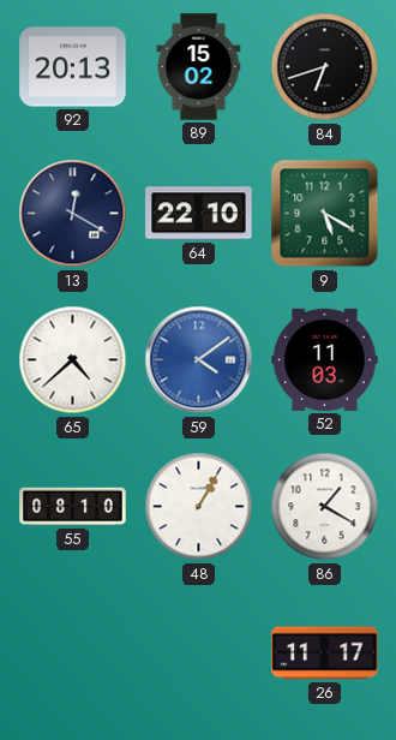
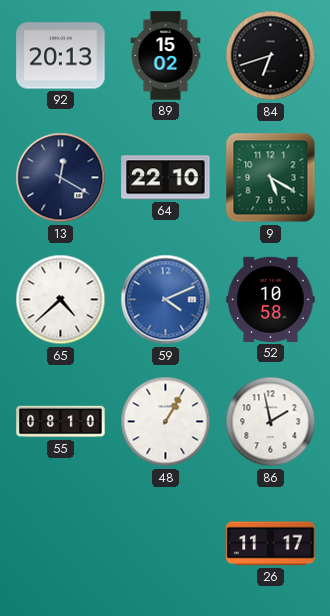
59: 4:09 -> 4:11
52: 11:03 -> 10:58
86: 1:20 -> 1:58
